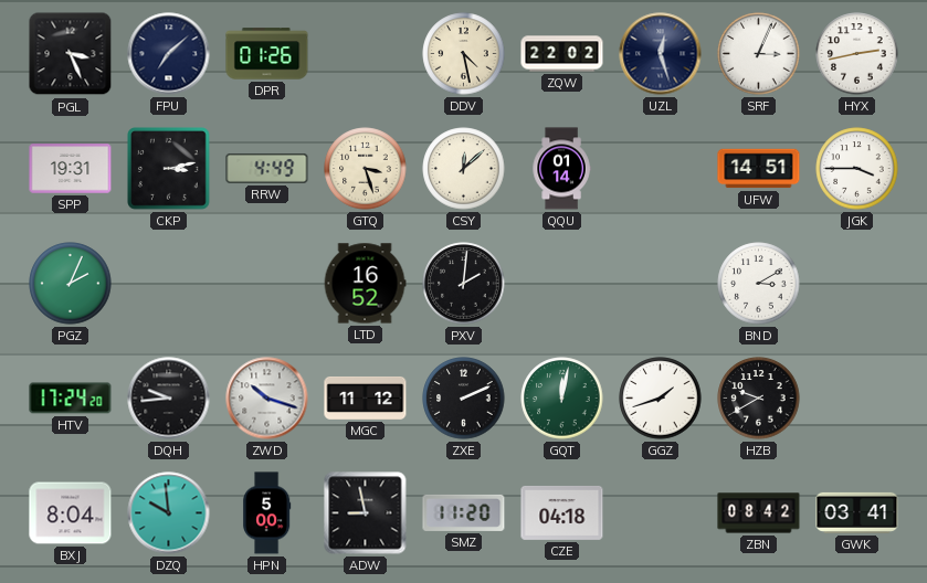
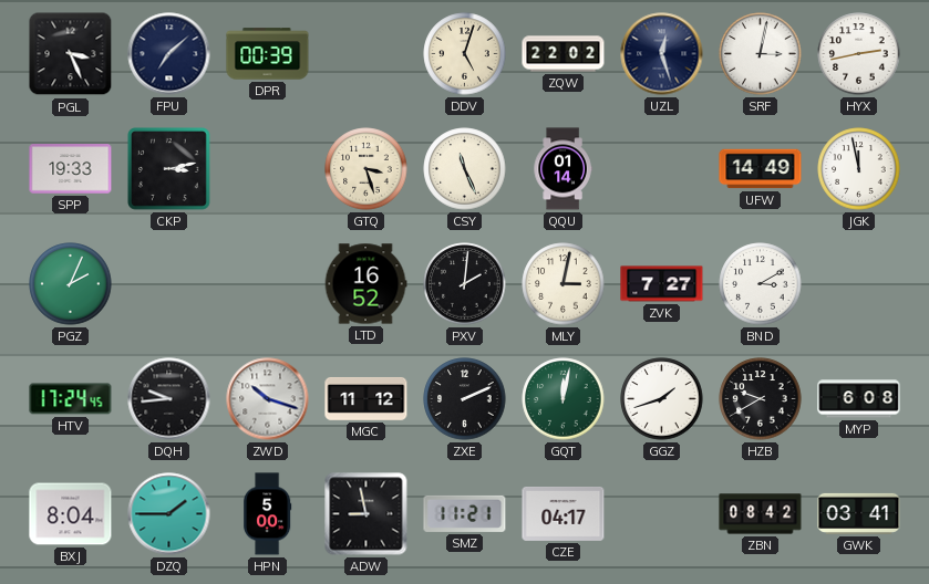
DPR: 01:26 -> 00:39
DDV: 4:28 -> 5:03
SRF: 3:04 -> 3:02
SPP: 19:31 -> 19:33
RRW: 4:49 -> none
CSY: 12:08 -> 11:26
UFW: 14:51 -> 14:49
JGK: 3:45 -> 11:58
MLY: none -> 3:02
ZVK: none -> 7:27
HTV: 17:24:20 -> 17:24:45
MYP: none -> 6:08
DZQ: 9:59 -> 1:45
SMZ: 11:20 -> 11:21
CZE: 04:18 -> 04:17
